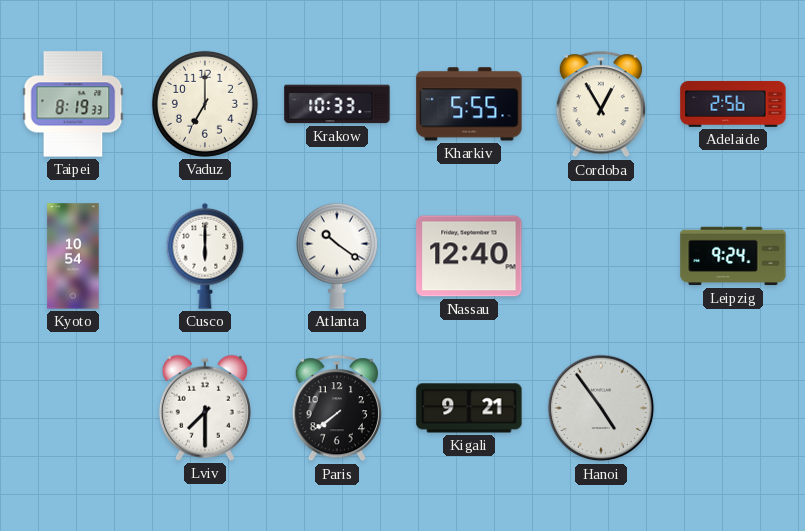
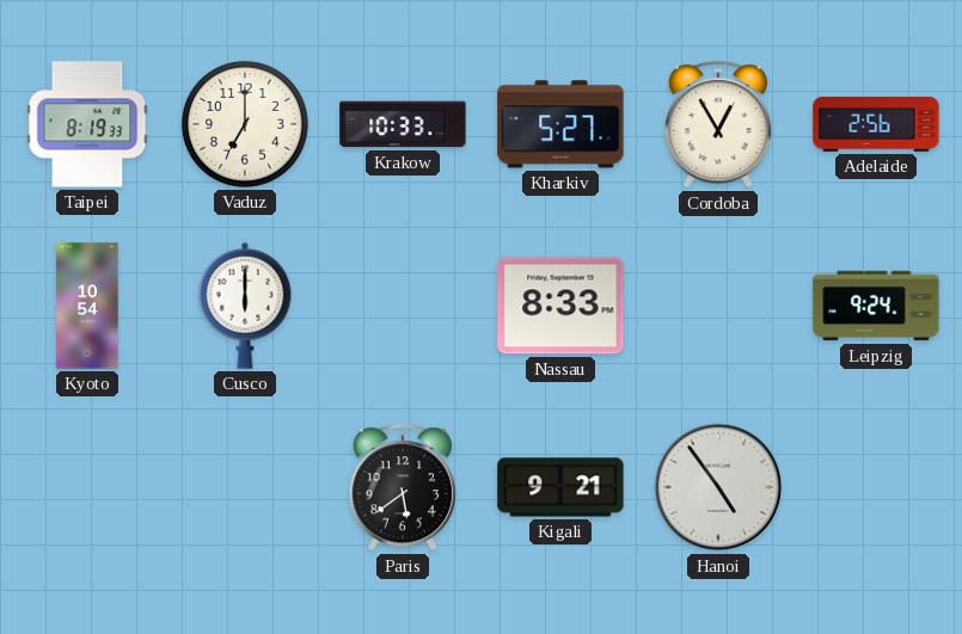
Kharkiv: 5:55 -> 5:27
Atlanta: 10:21 -> none
Nassau: 12:40 -> 8:33
Lviv: 7:30 -> none
Paris: 7:39 -> 5:39
